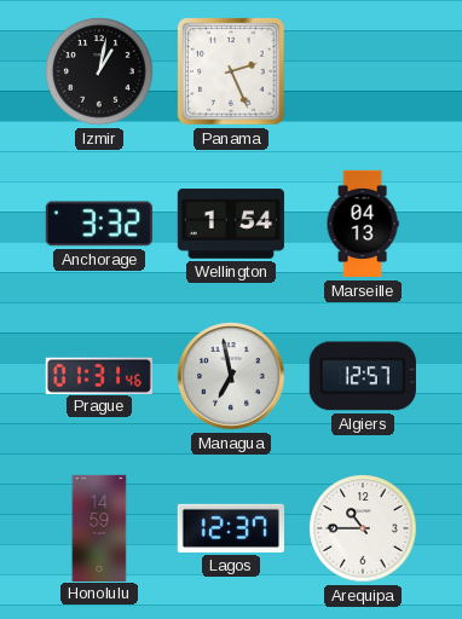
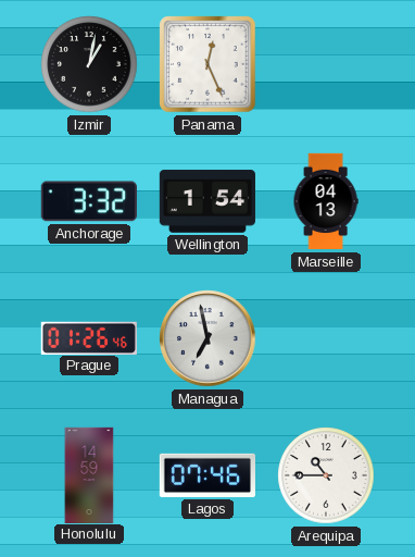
Panama: 2:26 -> 12:26
Prague: 01:31 -> 01:26
Algiers: 12:57 -> none
Lagos: 12:37 -> 07:46
